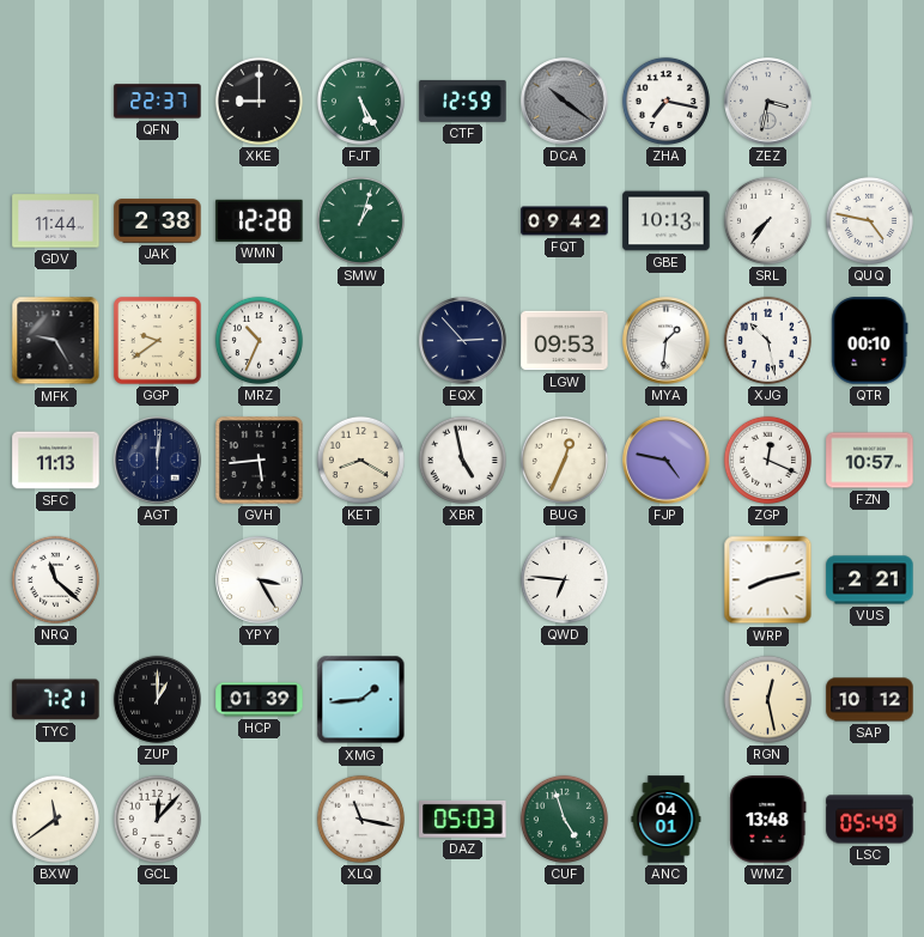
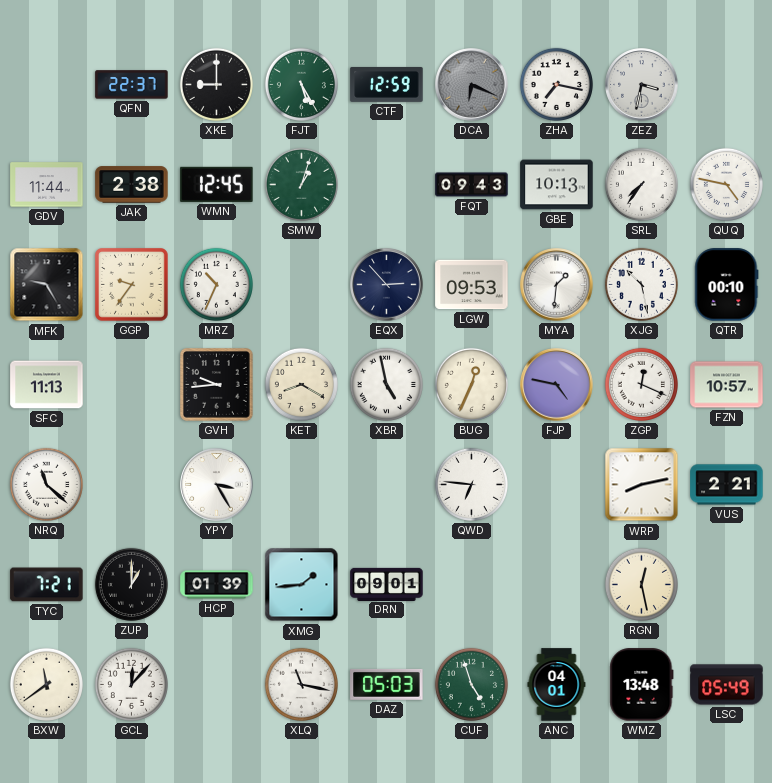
DCA: 10:21 -> 6:19
WMN: 12:28 -> 12:45
FQT: 09:42 -> 09:43
GGP: 9:39 -> 9:36
AGT: 12:01 -> none
GVH: 5:44 -> 9:44
DRN: none -> 09:01
SAP: 10:12 -> none
